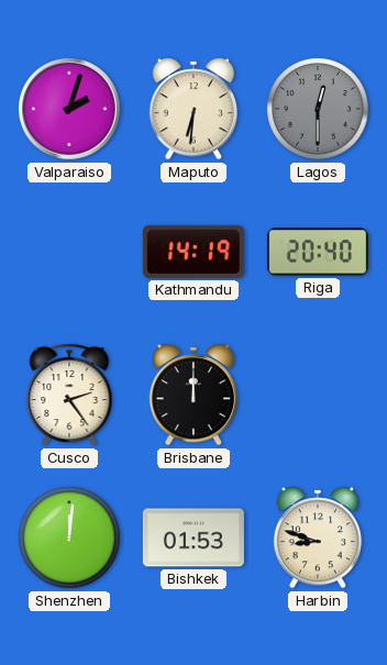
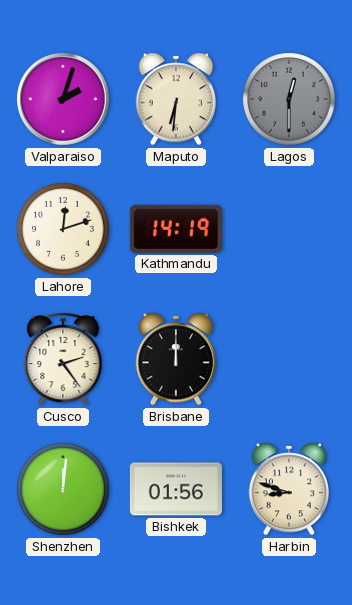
Lahore: none -> 12:12
Riga: 20:40 -> none
Bishkek: 01:53 -> 01:56
